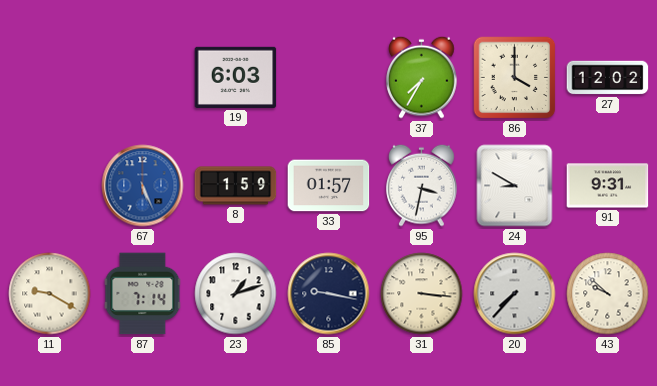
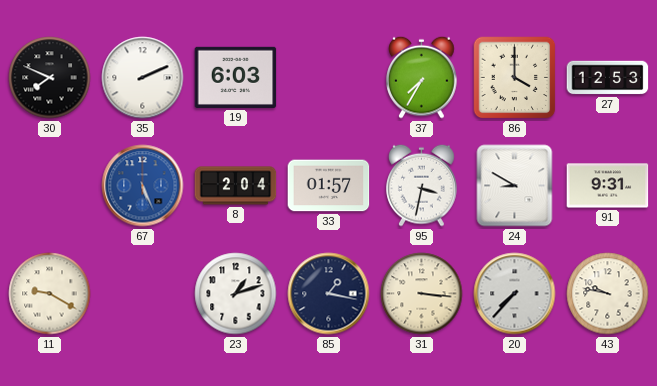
30: none -> 7:49
35: none -> 2:11
27: 12:02 -> 12:53
8: 1:59 -> 2:04
87: 7:14 -> none
85: 9:17 -> 1:17
43: 9:52 -> 9:47
